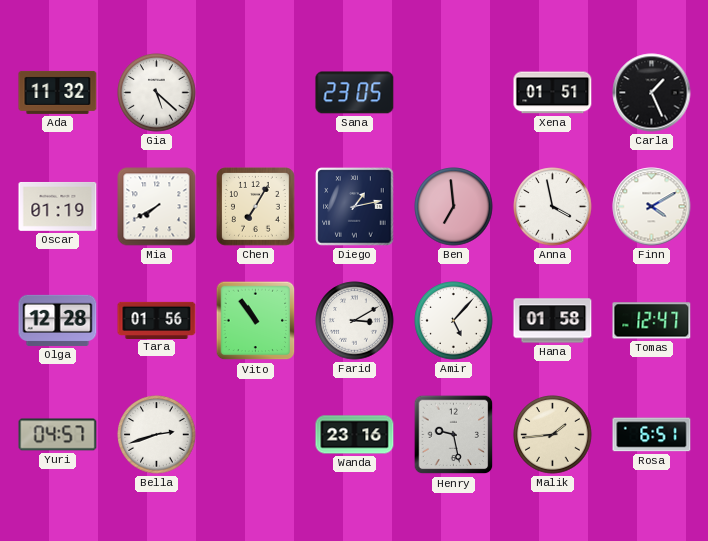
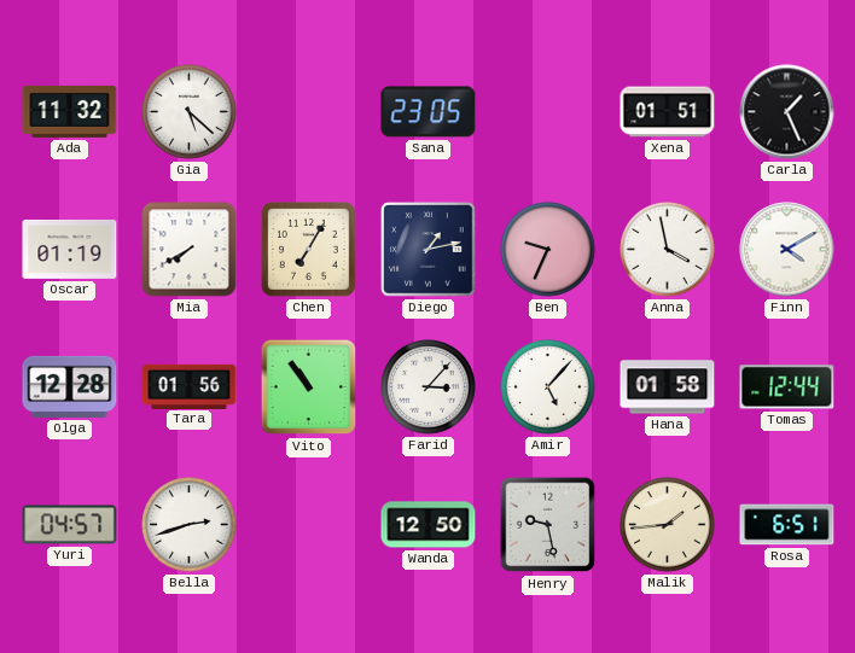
Ben: 6:59 -> 9:34
Farid: 3:10 -> 3:07
Tomas: 12:47 -> 12:44
Wanda: 23:16 -> 12:50
